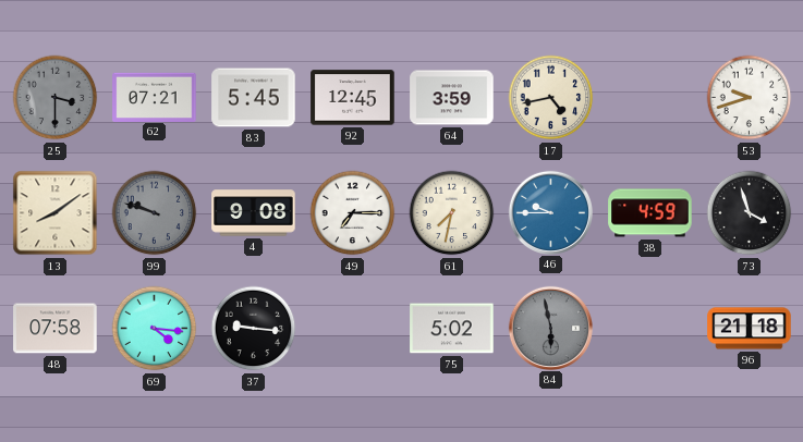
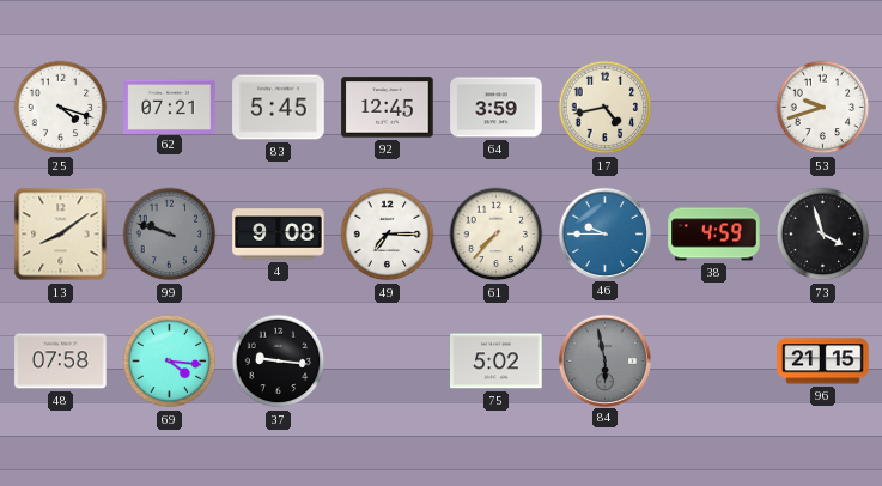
25: 3:30 -> 4:18
25 dial: grey -> white
61: 7:32 -> 7:37
96: 21:18 -> 21:15
